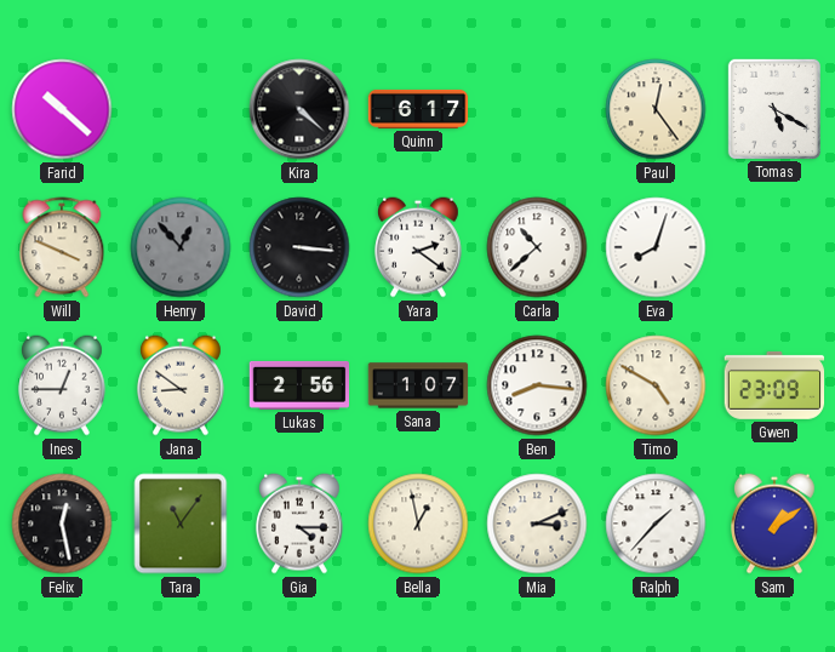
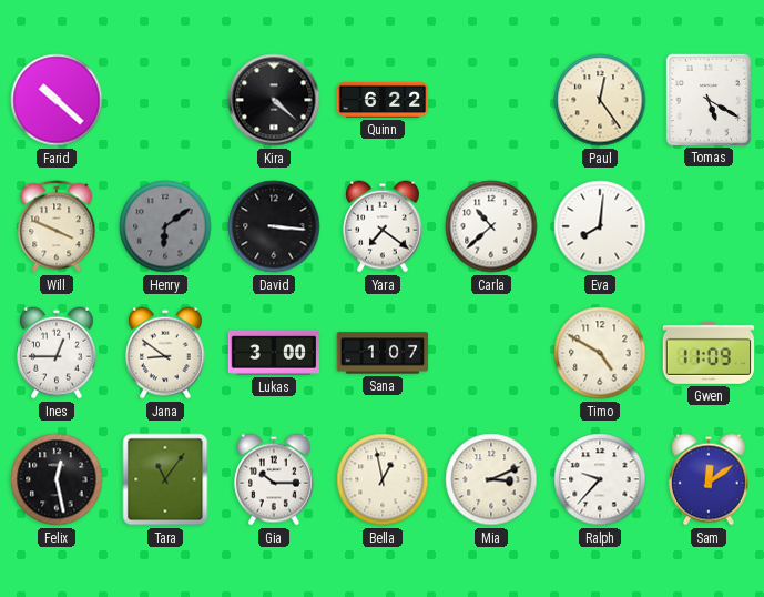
Quinn: 6:17 -> 6:22
Henry: 12:53 -> 6:09
Yara: 2:21 -> 7:21
Eva: 8:03 -> 8:01
Lukas: 2:56 -> 3:00
Ben: 8:16 -> none
Gwen: 23:09 -> 11:09
Gia: 4:15 -> 10:15
Ralph: 1:37 -> 9:37
Sam: 1:09 -> 12:09
